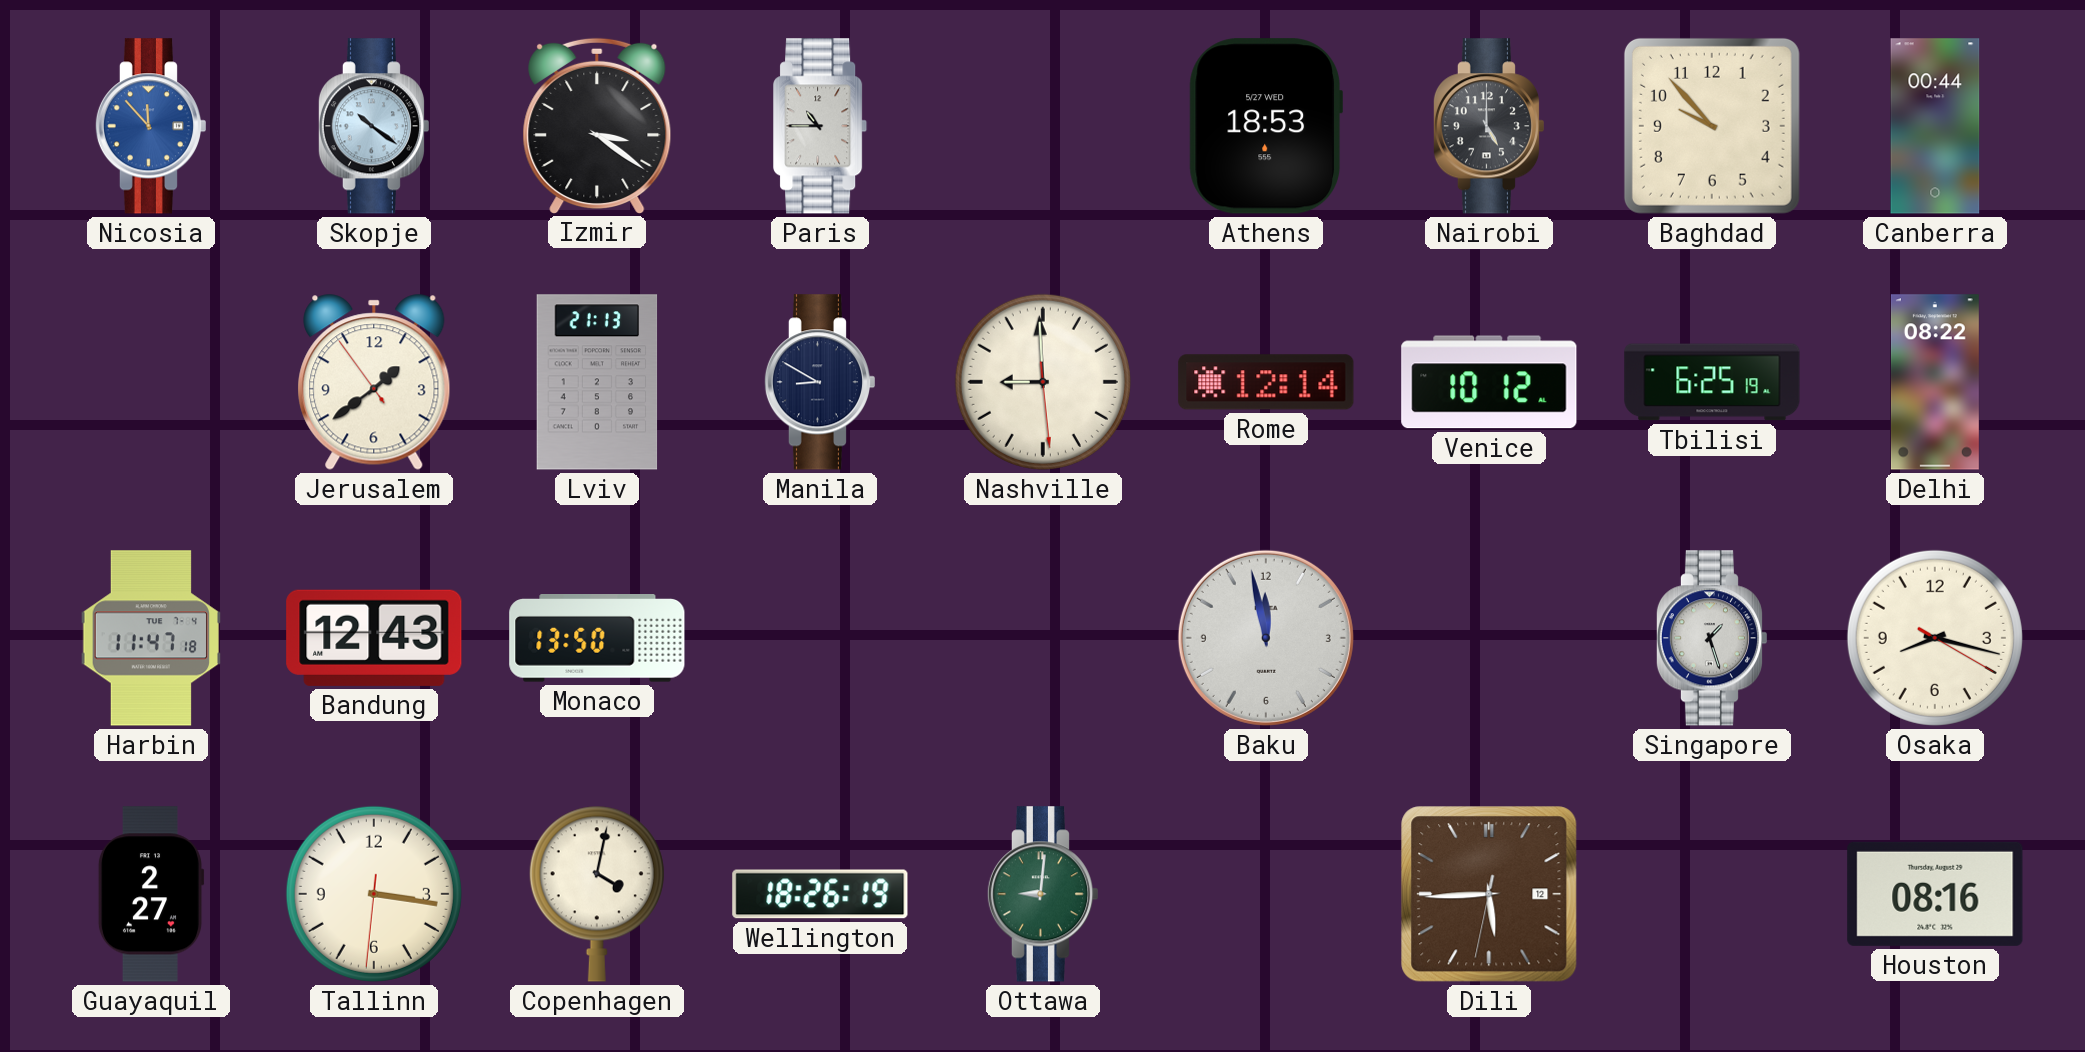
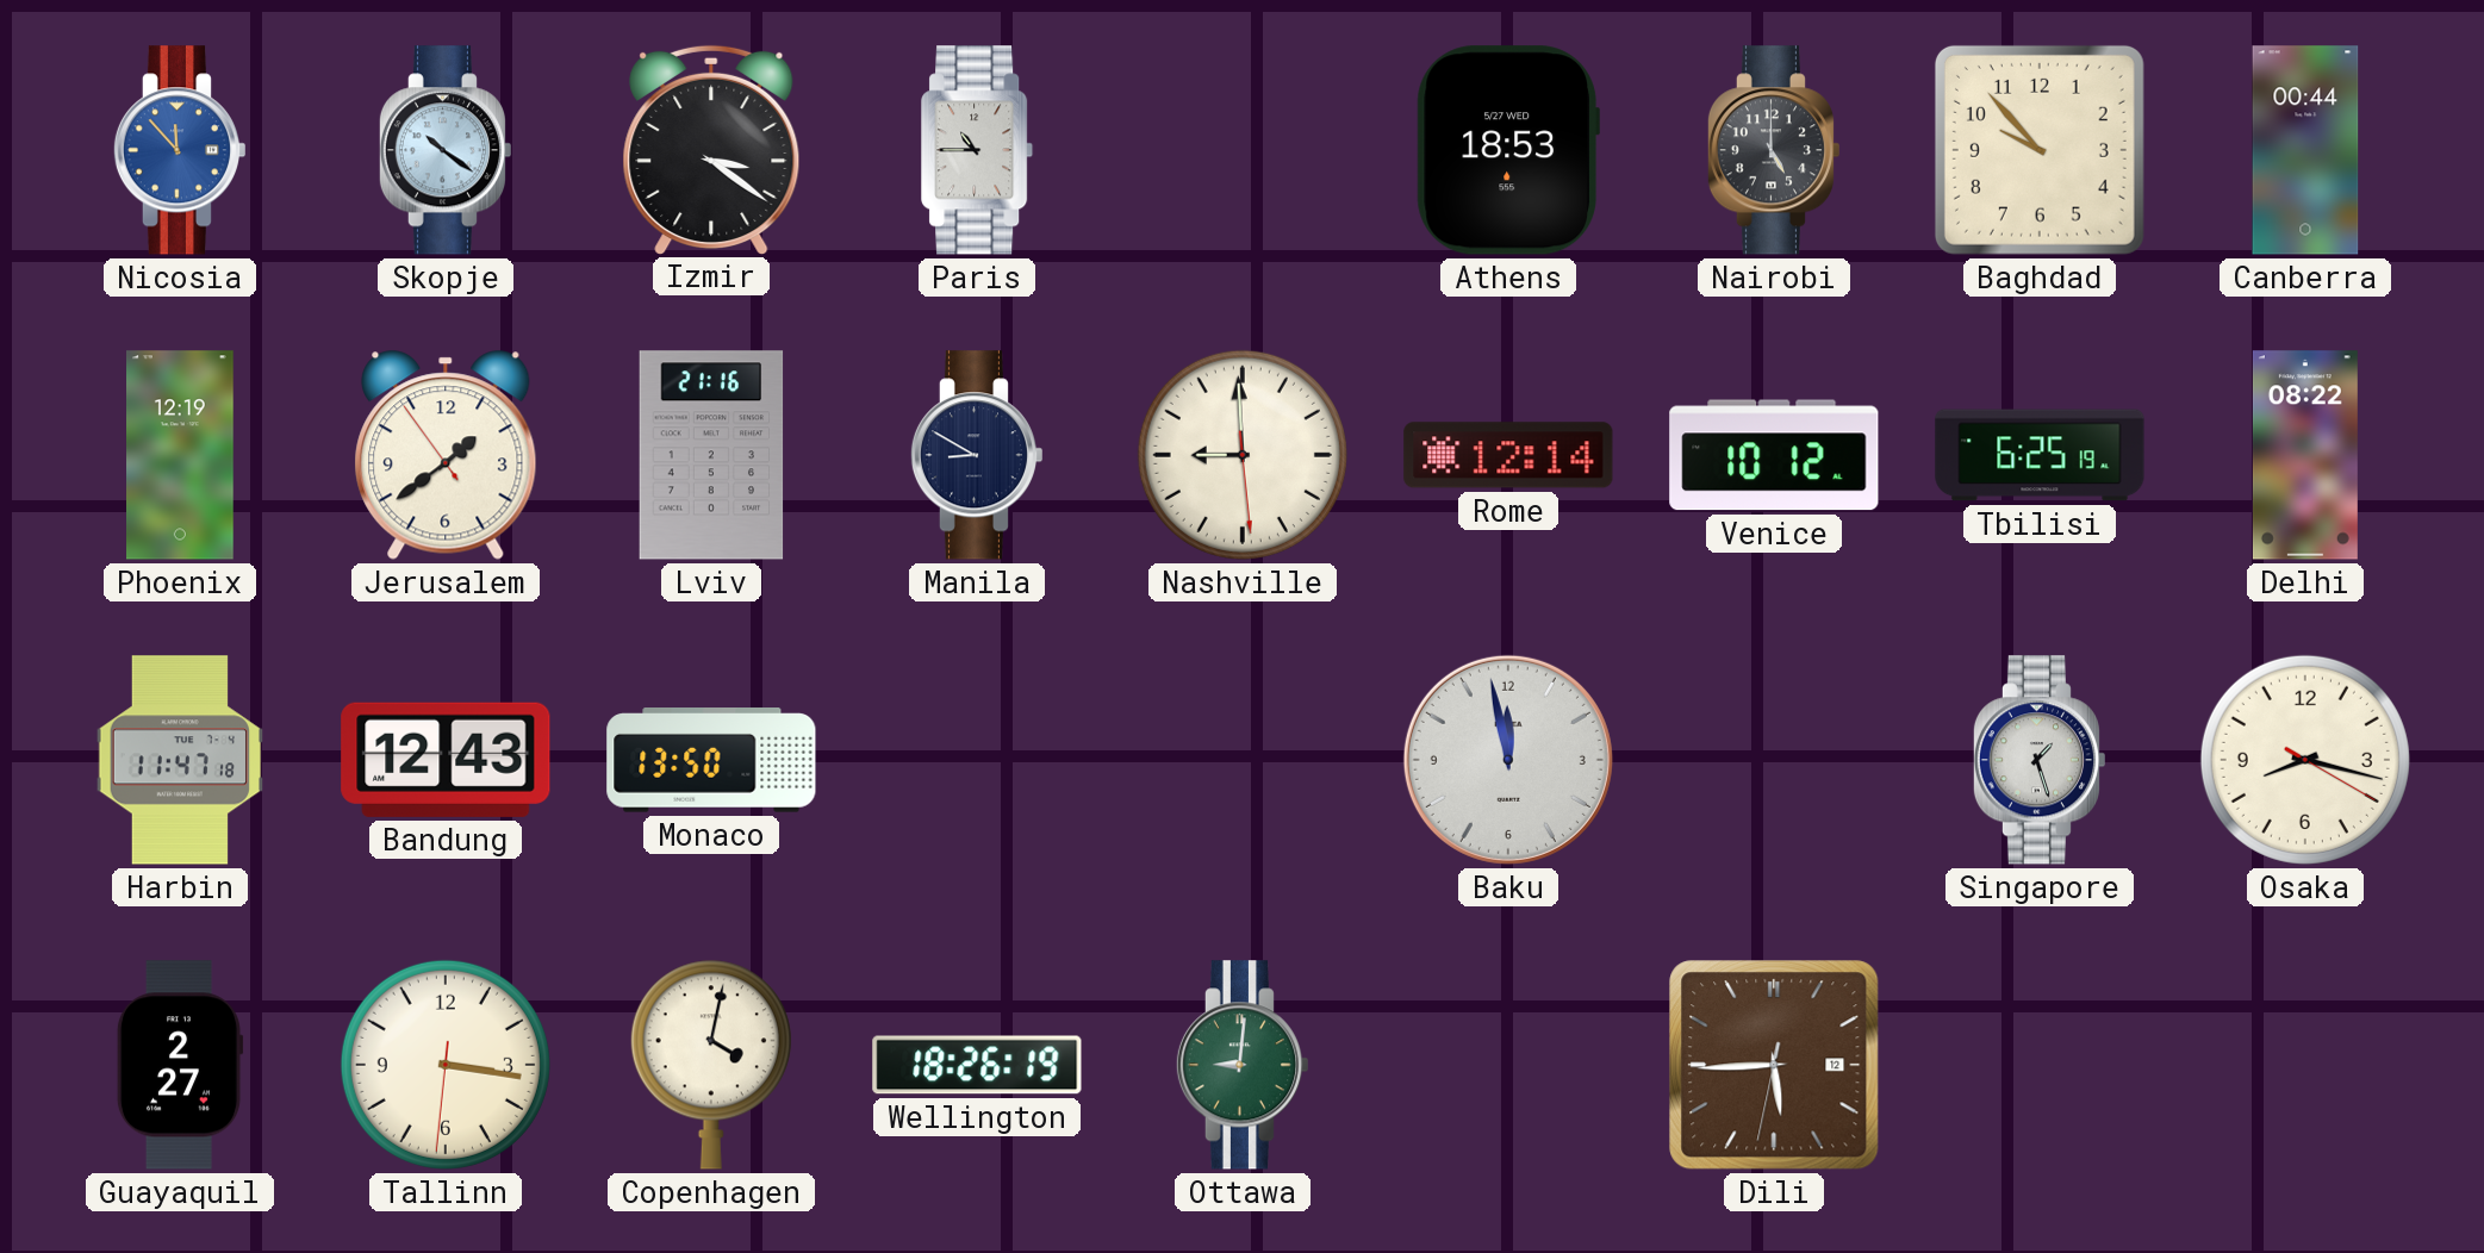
Phoenix: none -> 12:19
Lviv: 21:13 -> 21:16
Houston: 08:16 -> none
